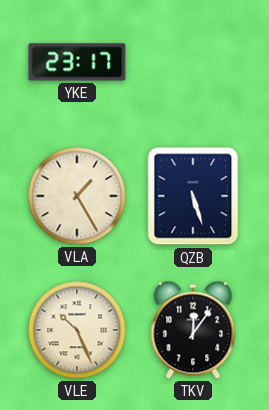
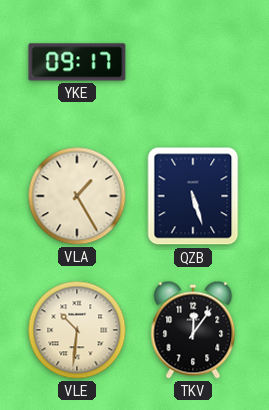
YKE: 23:17 -> 09:17
VLE: 10:26 -> 10:31
